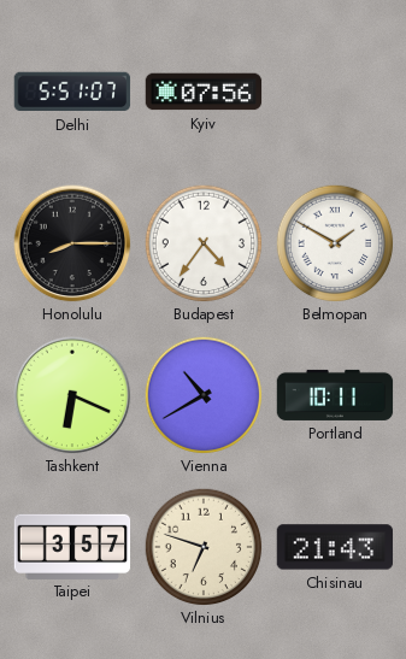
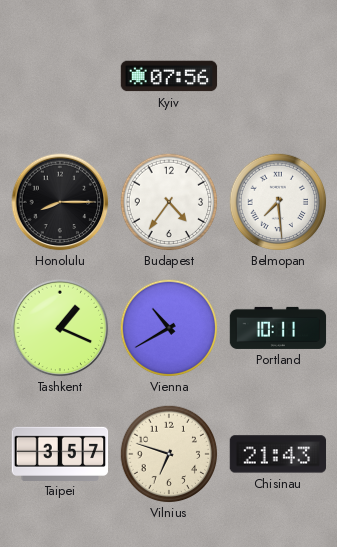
Delhi: 5:51 -> none
Belmopan: 1:50 -> 7:29
Tashkent: 6:19 -> 1:19
